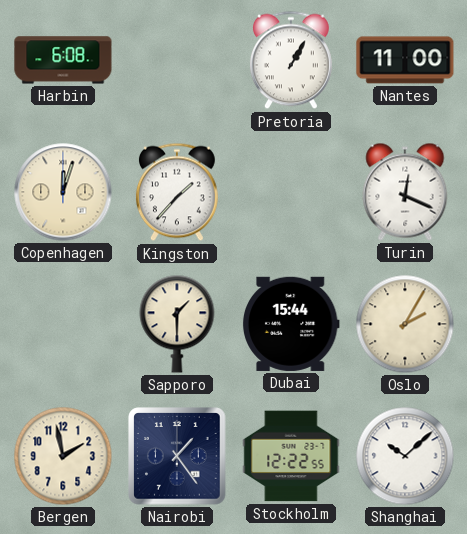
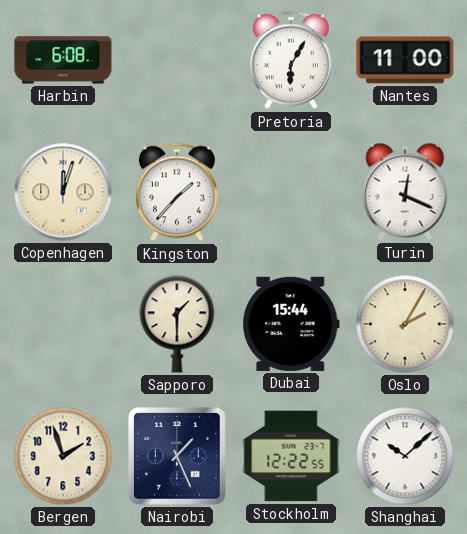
Pretoria: 1:05 -> 6:05
Bergen: 1:58 -> 1:57
Nairobi: 1:24 -> 1:26
